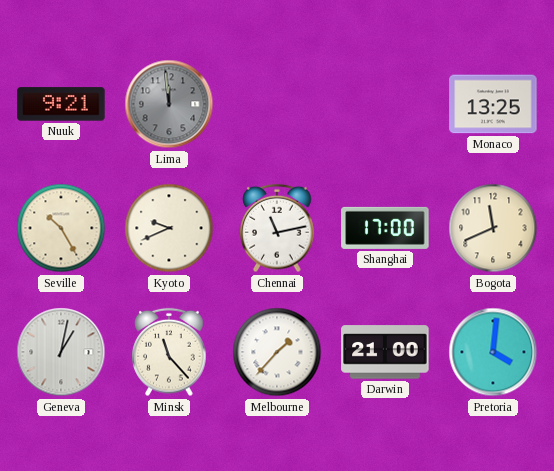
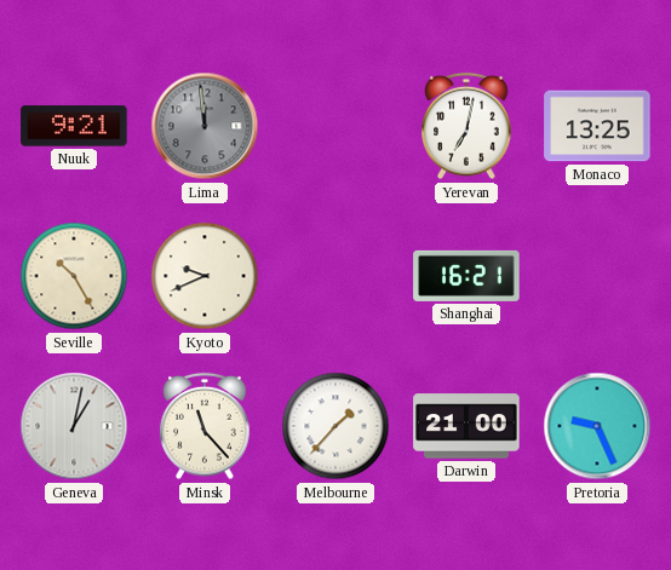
Yerevan: none -> 7:02
Chennai: 11:13 -> none
Shanghai: 17:00 -> 16:21
Bogota: 11:41 -> none
Pretoria: 4:01 -> 9:26
